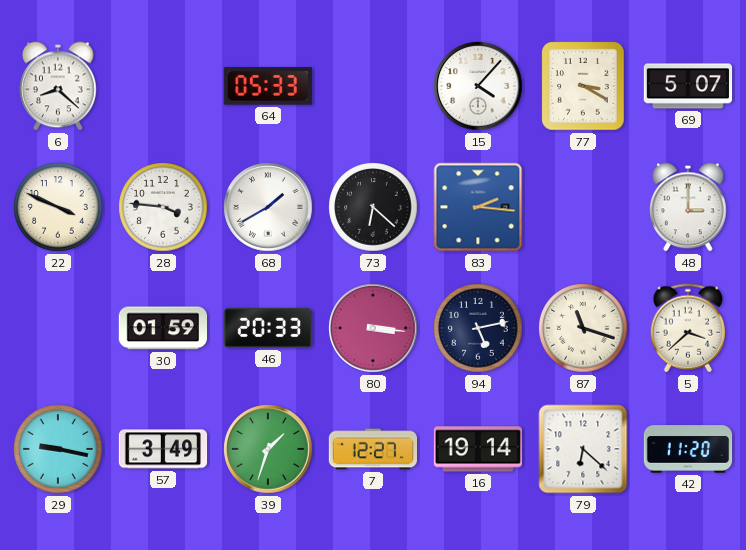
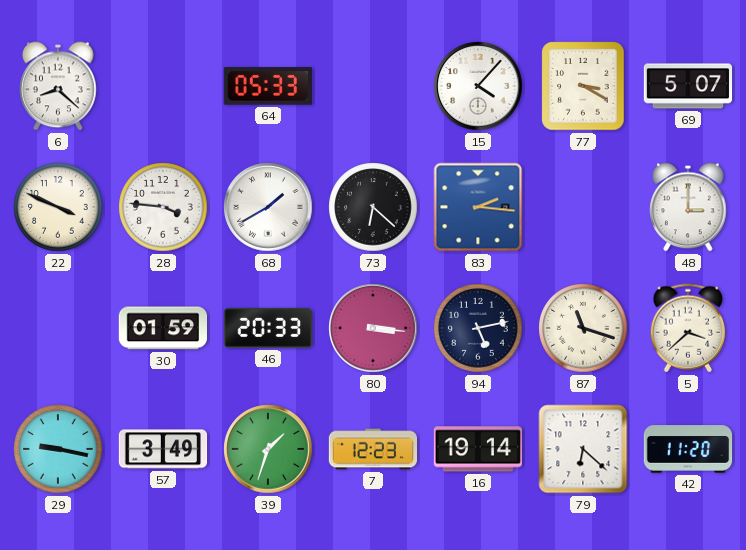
7: 12:27 -> 12:23
